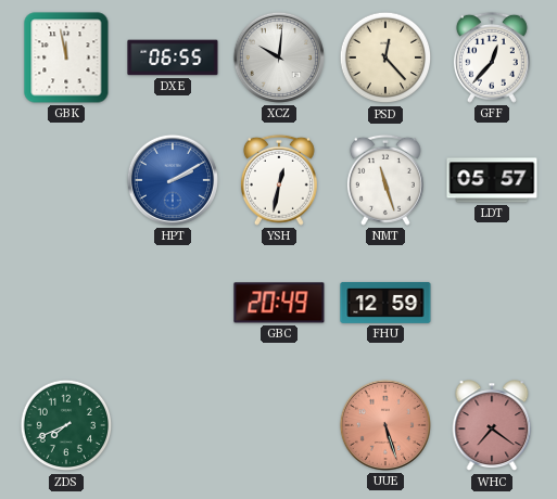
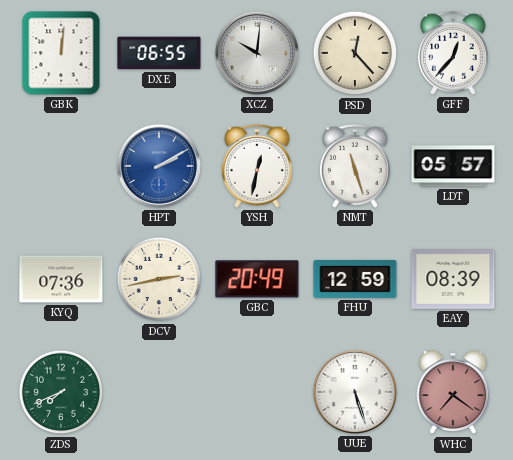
GBK: 11:58 -> 12:01
KYQ: none -> 07:36
DCV: none -> 2:43
EAY: none -> 08:39
UUE dial: salmon -> white
